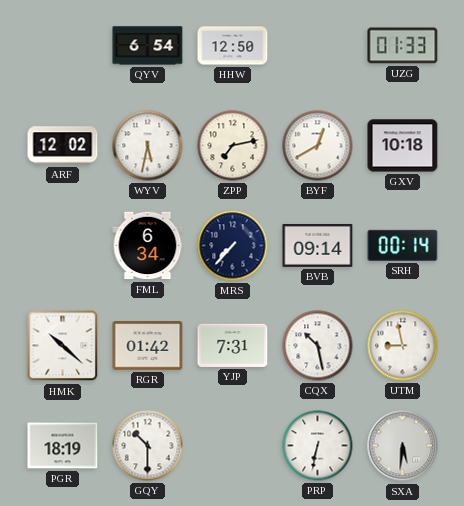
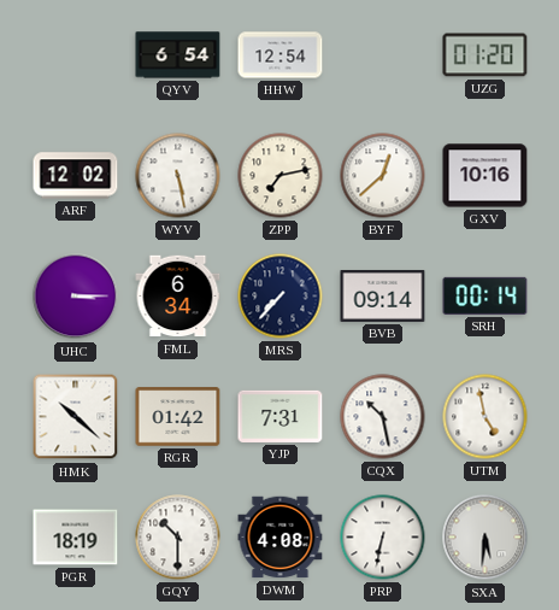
HHW: 12:50 -> 12:54
UZG: 01:33 -> 01:20
WYV: 5:32 -> 5:28
BYF: 12:40 -> 12:38
GXV: 10:18 -> 10:16
UHC: none -> 3:15
UTM: 8:58 -> 4:58
DWM: none -> 4:08
